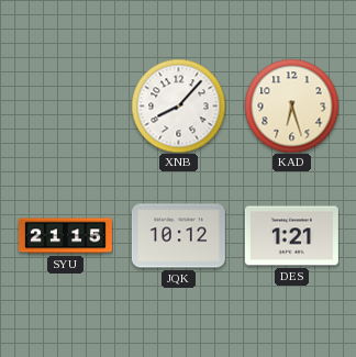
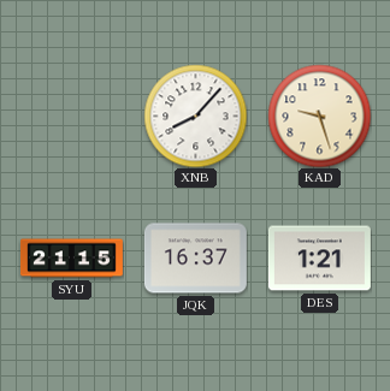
KAD: 6:27 -> 9:27
JQK: 10:12 -> 16:37
